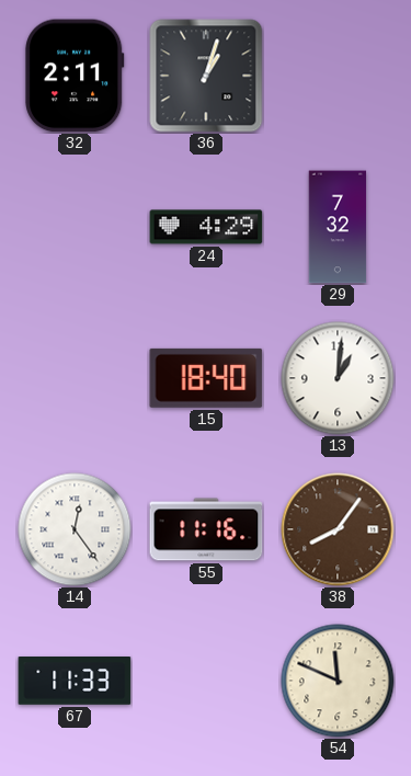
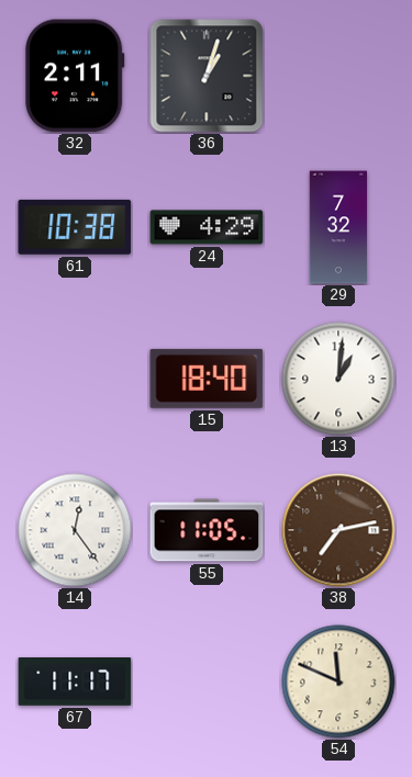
61: none -> 10:38
55: 11:16 -> 11:05
38: 8:06 -> 7:13
67: 11:33 -> 11:17
